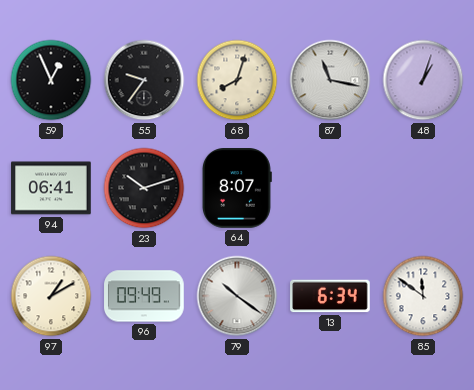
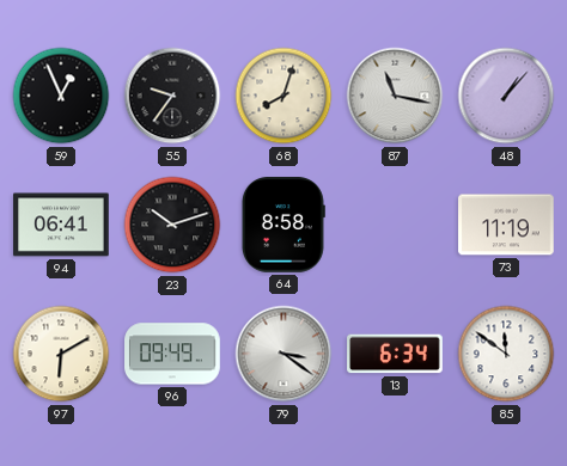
48: 1:03 -> 1:07
64: 8:07 -> 8:58
73: none -> 11:19
97: 1:10 -> 6:10
79: 10:21 -> 3:21
